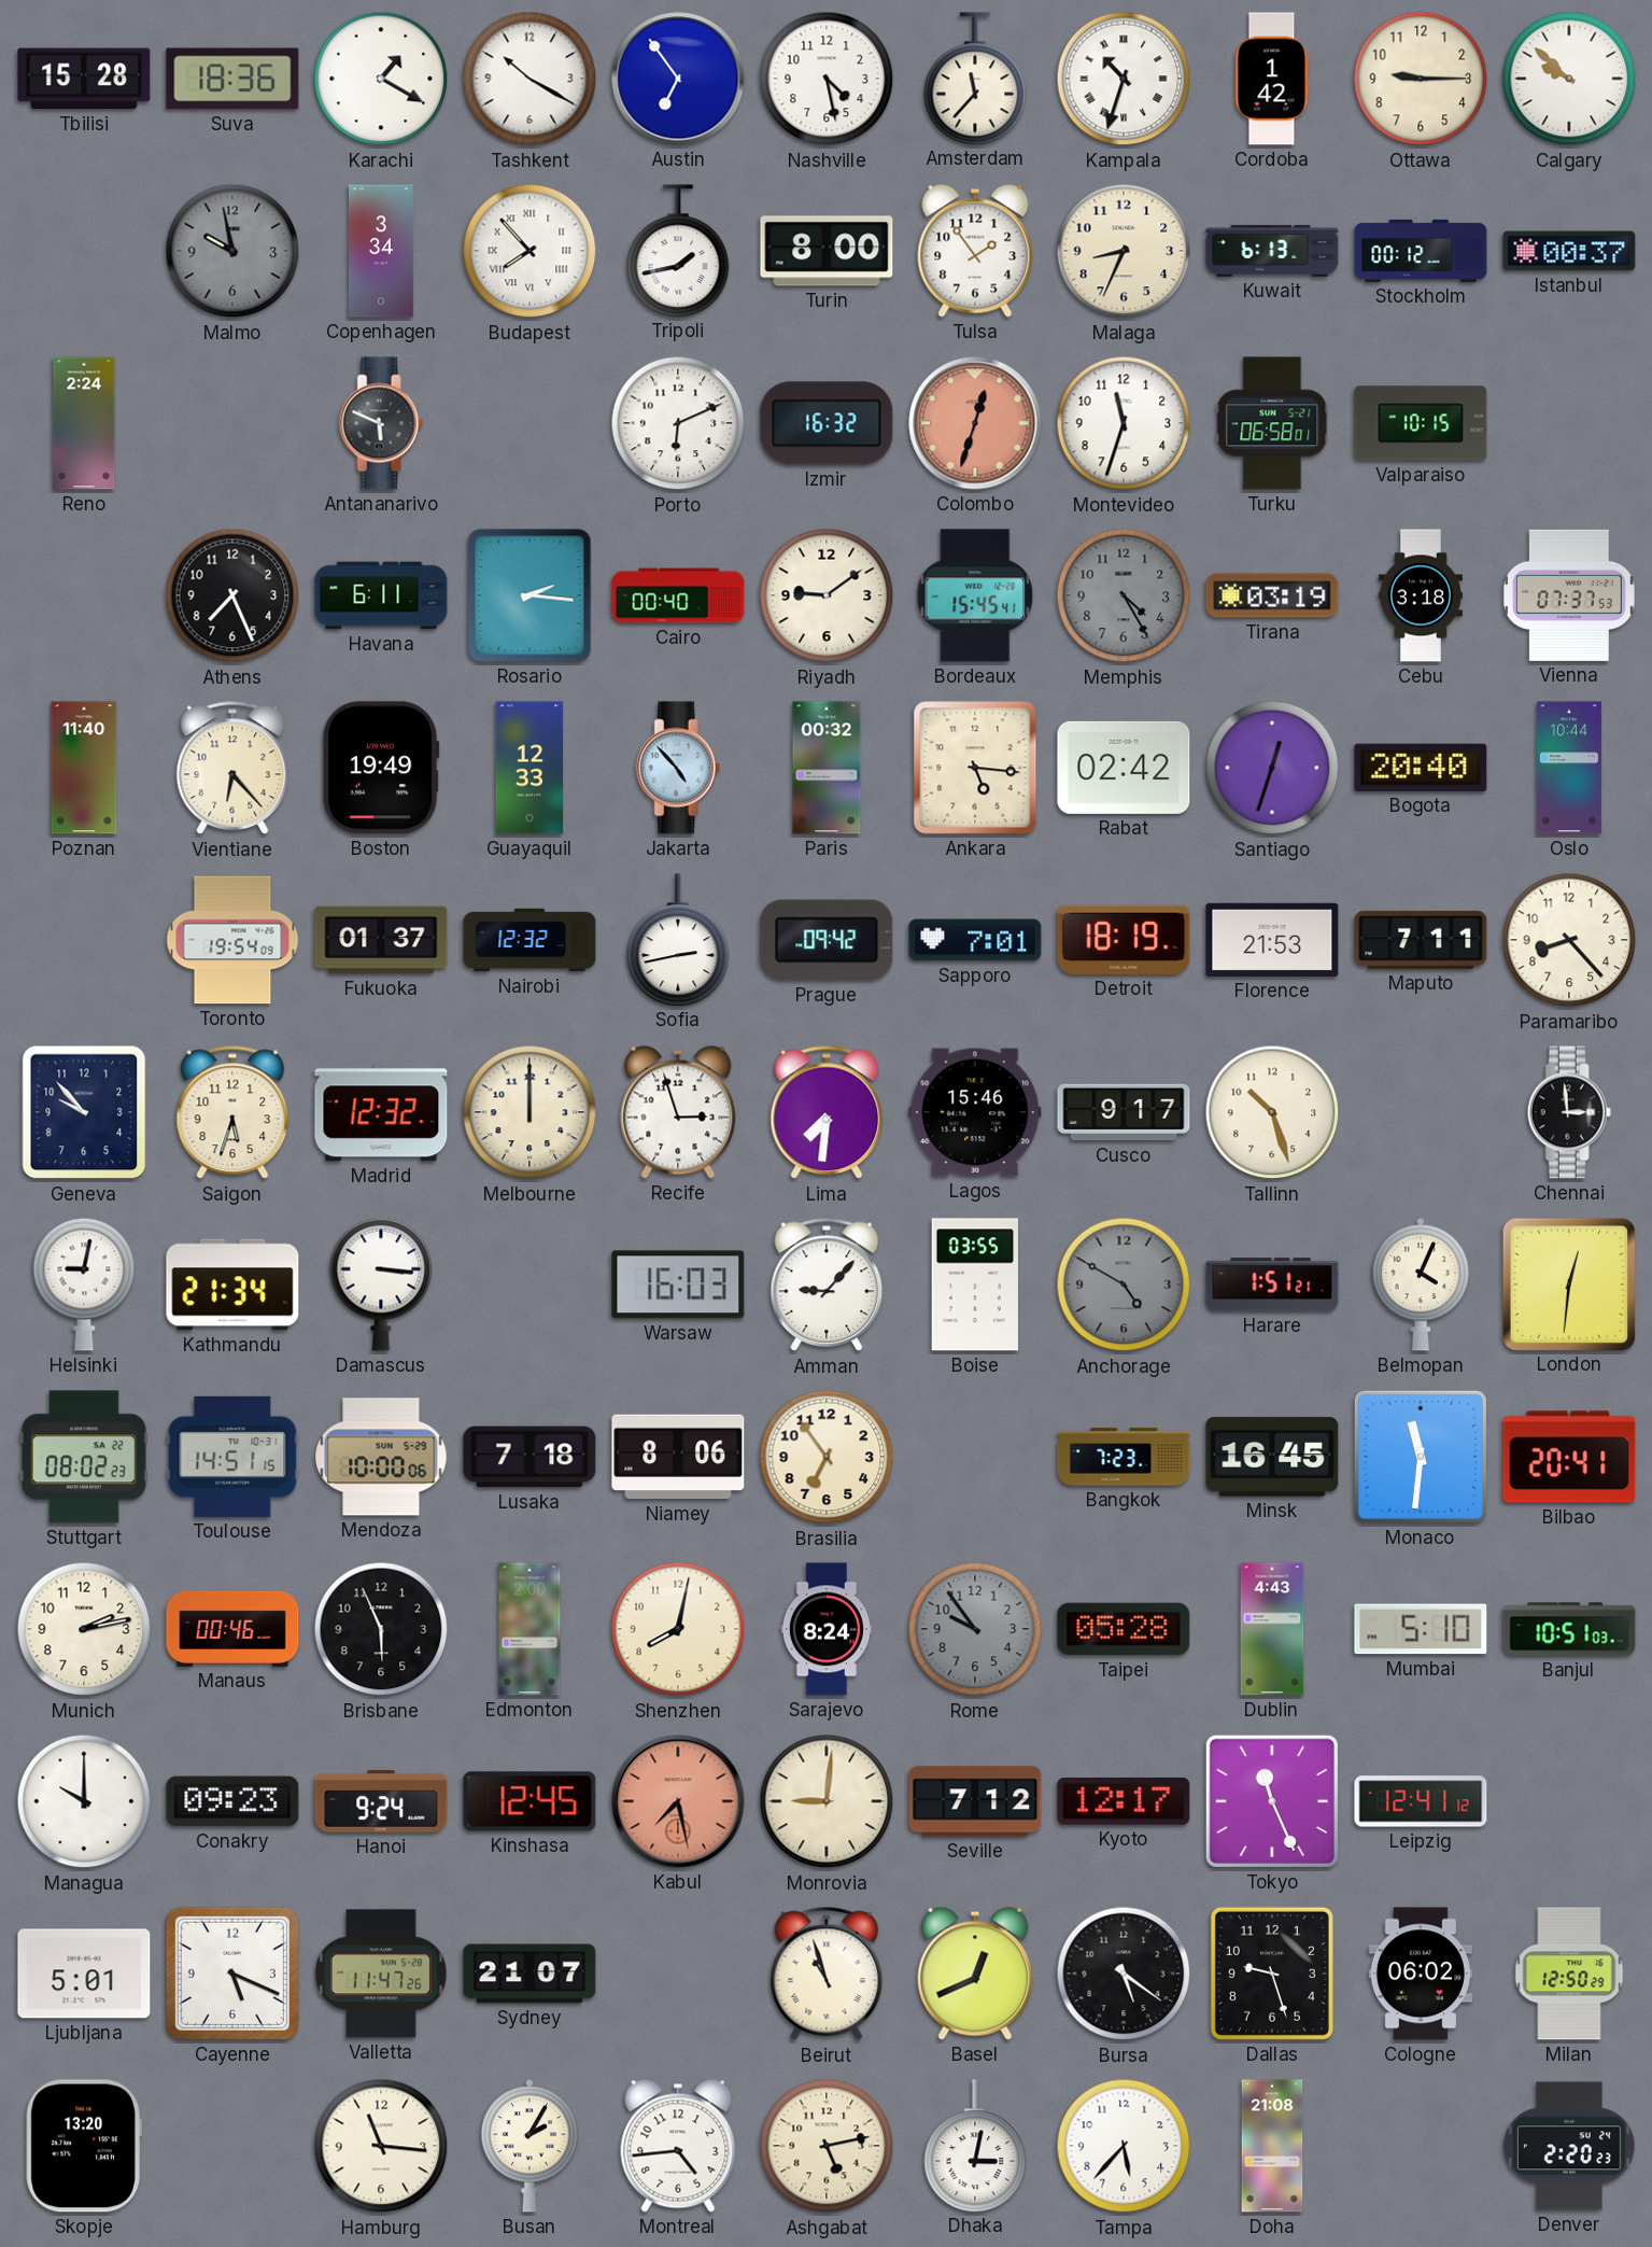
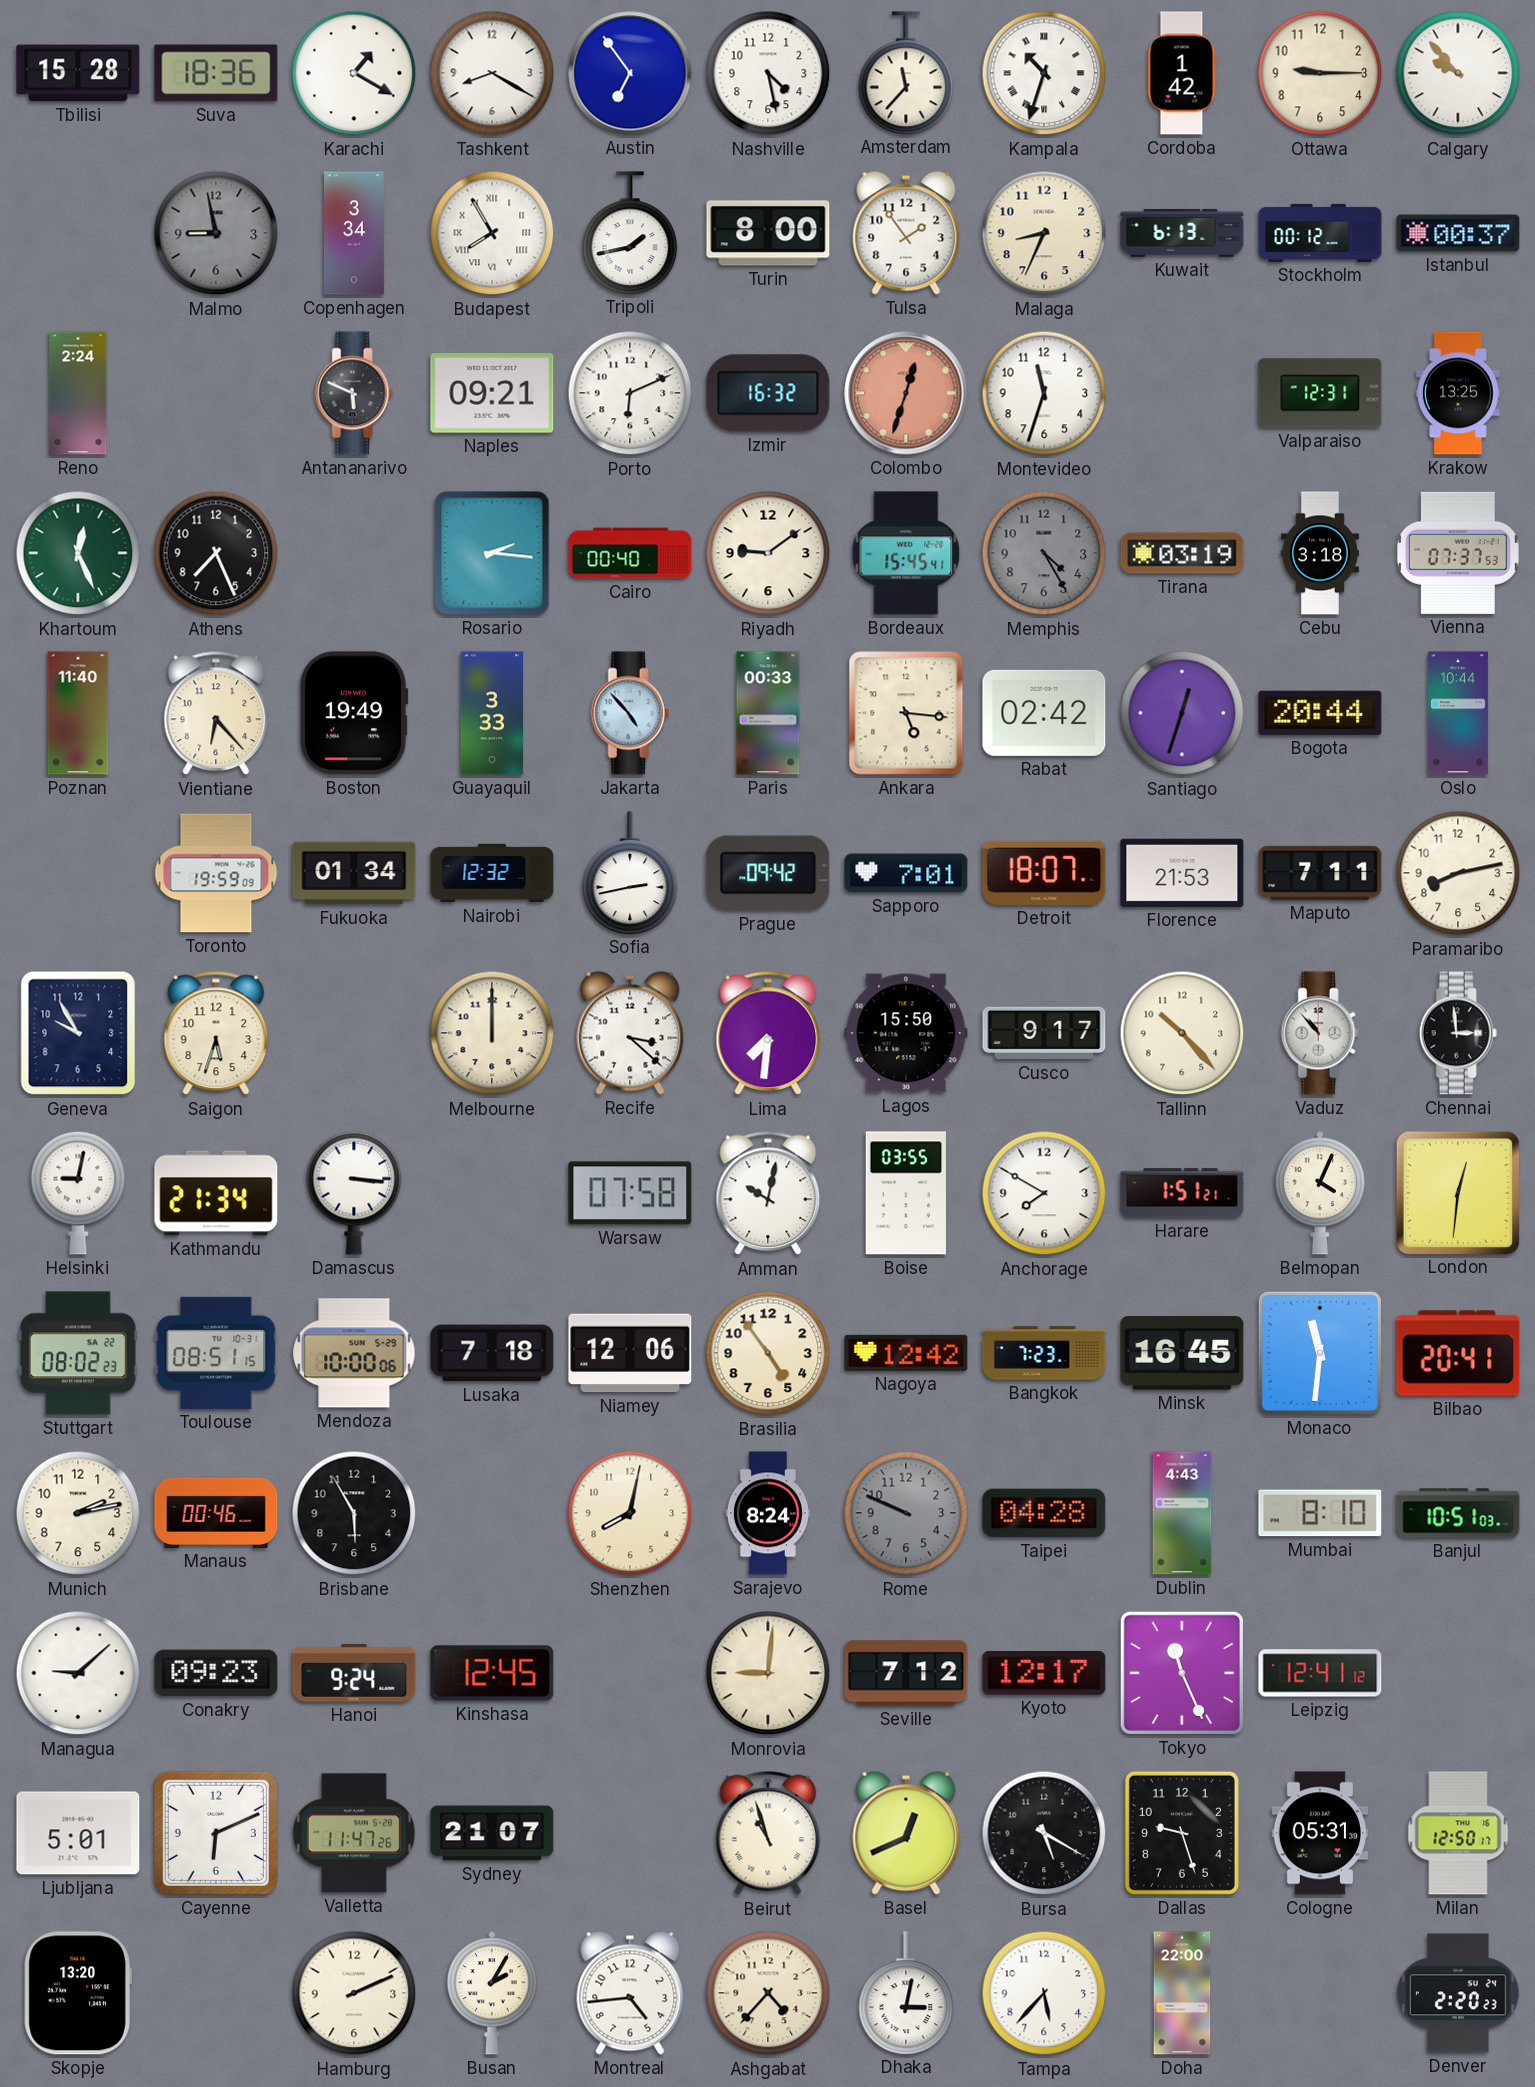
Tashkent: 10:20 -> 8:20
Calgary: 9:52 -> 9:53
Malmo: 9:58 -> 8:58
Budapest: 7:53 -> 7:55
Naples: none -> 09:21
Turku: 06:58 -> none
Valparaiso: 10:15 -> 12:31
Krakow: none -> 13:25
Khartoum: none -> 12:26
Havana: 6:11 -> none
Guayaquil: 12:33 -> 3:33
Paris: 00:32 -> 00:33
Bogota: 20:40 -> 20:44
Toronto: 19:54 -> 19:59
Fukuoka: 01:37 -> 01:34
Detroit: 18:19 -> 18:07
Paramaribo: 8:23 -> 8:13
Geneva: 9:53 -> 9:55
Madrid: 12:32 -> none
Recife: 2:57 -> 3:22
Lagos: 15:46 -> 15:50
Tallinn: 10:27 -> 10:23
Vaduz: none -> 10:53
Warsaw: 16:03 -> 07:58
Amman: 9:07 -> 10:02
Anchorage: 4:50 -> 7:50
Anchorage dial: grey -> white
Toulouse: 14:51 -> 08:51
Niamey: 8:06 -> 12:06
Brasilia: 6:54 -> 4:54
Nagoya: none -> 12:42
Brisbane: 5:56 -> 5:55
Edmonton: 2:00 -> none
Rome: 9:54 -> 9:49
Taipei: 05:28 -> 04:28
Mumbai: 5:10 -> 8:10
Managua: 10:00 -> 9:08
Kabul: 7:28 -> none
Cayenne: 5:19 -> 6:11
Bursa: 5:21 -> 5:20
Cologne: 06:02 -> 05:31
Milan: 12:50:29 -> 12:50:17
Hamburg: 11:16 -> 2:11
Ashgabat: 5:13 -> 4:37
Doha: 21:08 -> 22:00
